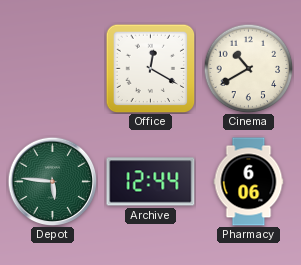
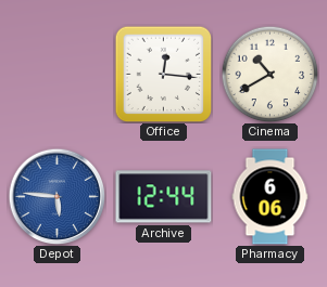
Office: 12:20 -> 12:16
Depot dial: green -> blue
